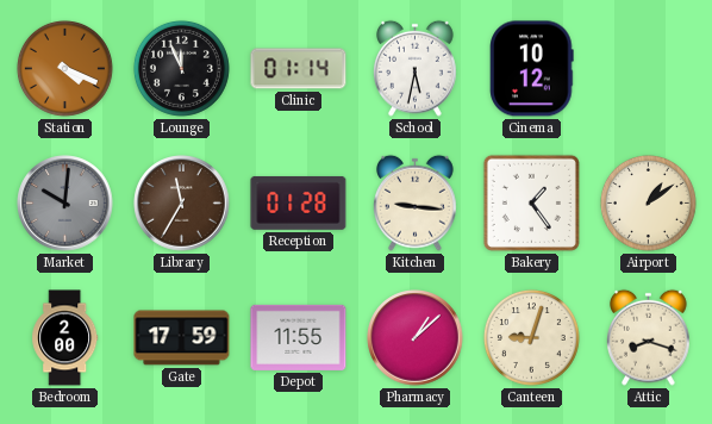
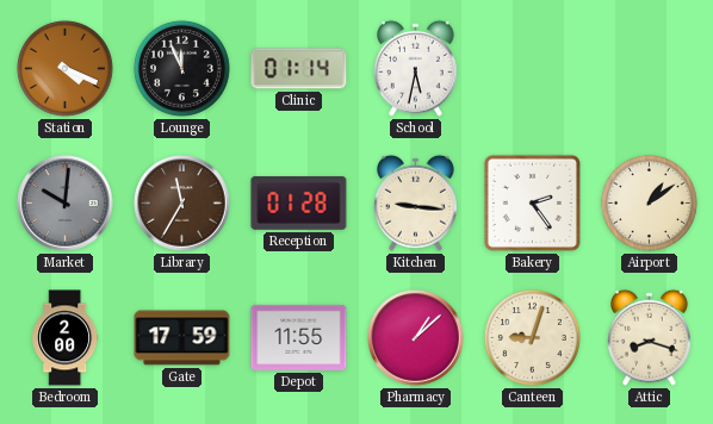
Cinema: 10:12 -> none
Bakery: 1:24 -> 2:24
